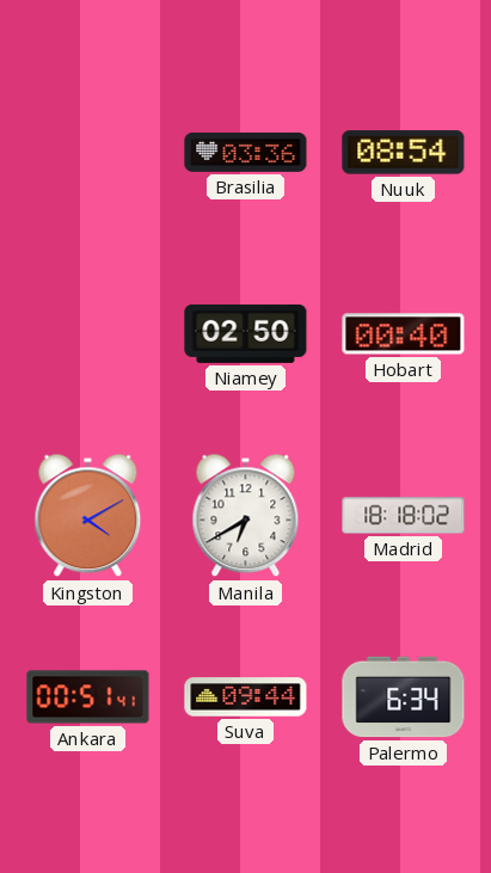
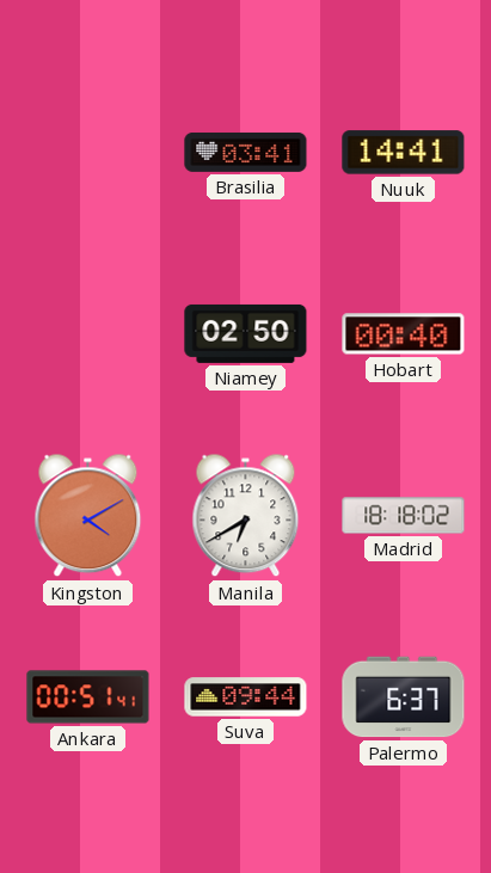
Brasilia: 03:36 -> 03:41
Nuuk: 08:54 -> 14:41
Palermo: 6:34 -> 6:37
